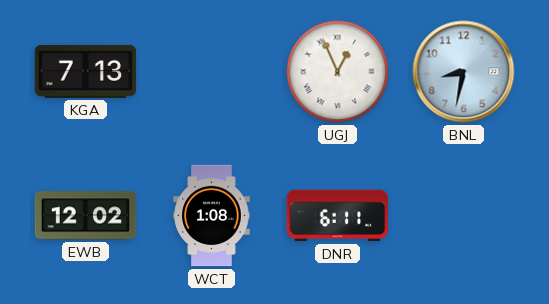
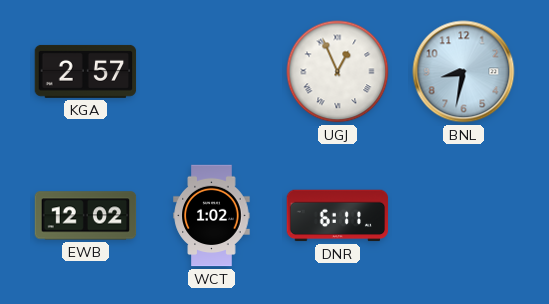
KGA: 7:13 -> 2:57
WCT: 1:08 -> 1:02
